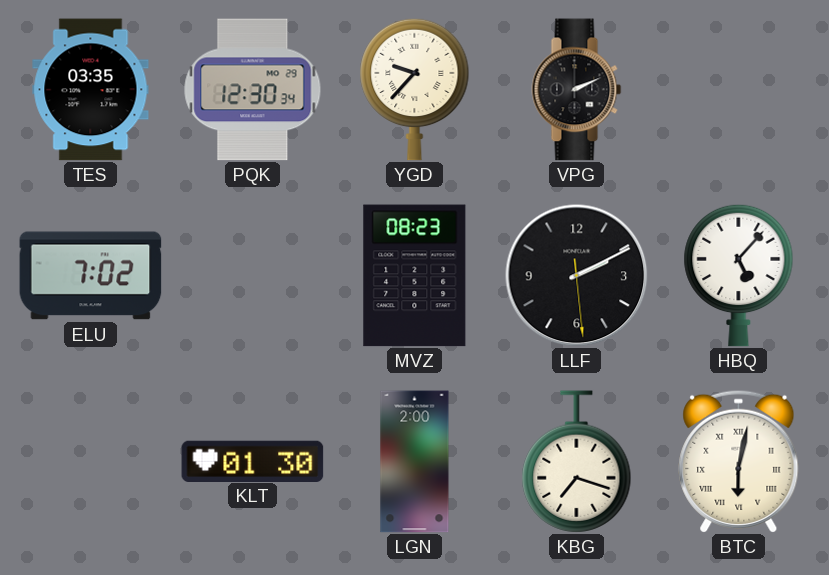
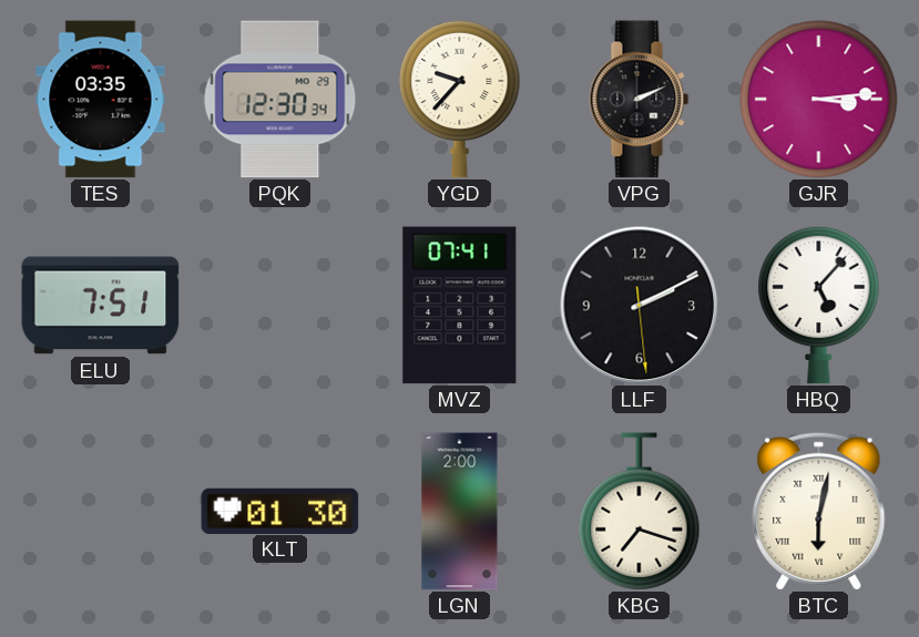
GJR: none -> 3:14
ELU: 7:02 -> 7:51
MVZ: 08:23 -> 07:41
